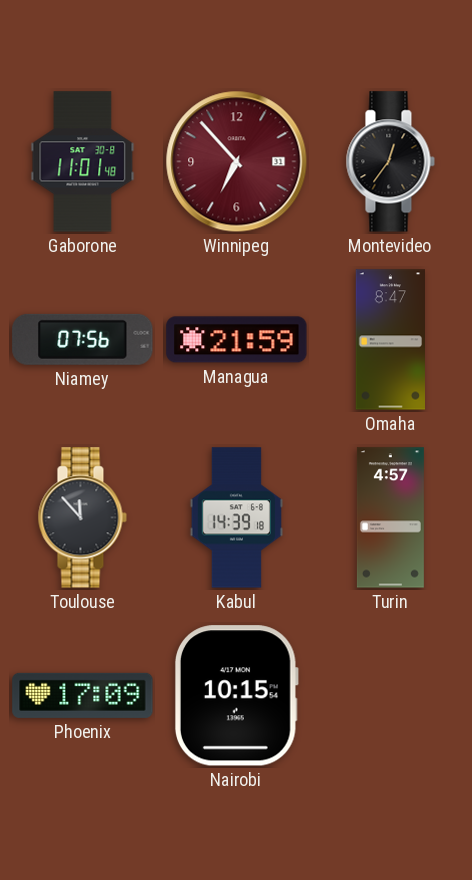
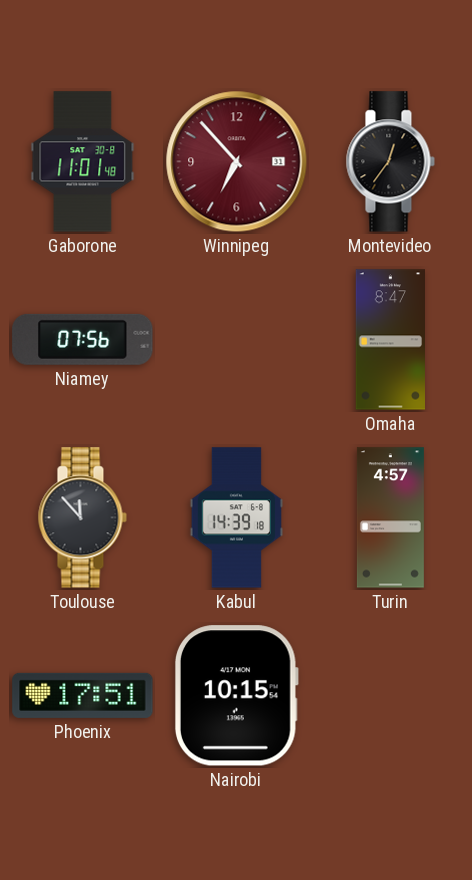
Managua: 21:59 -> none
Phoenix: 17:09 -> 17:51
